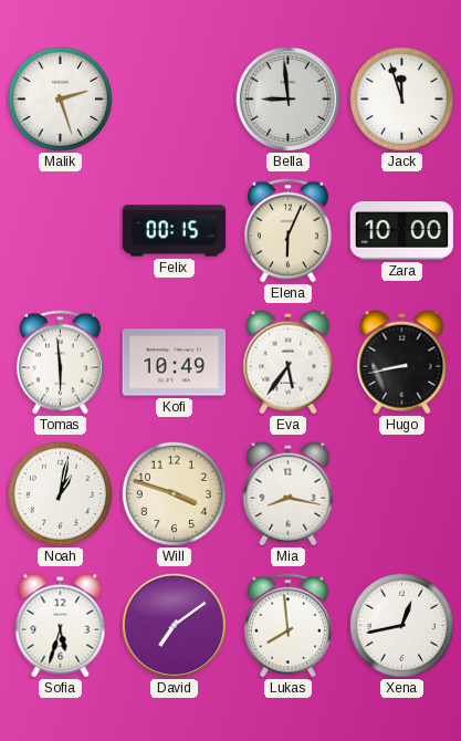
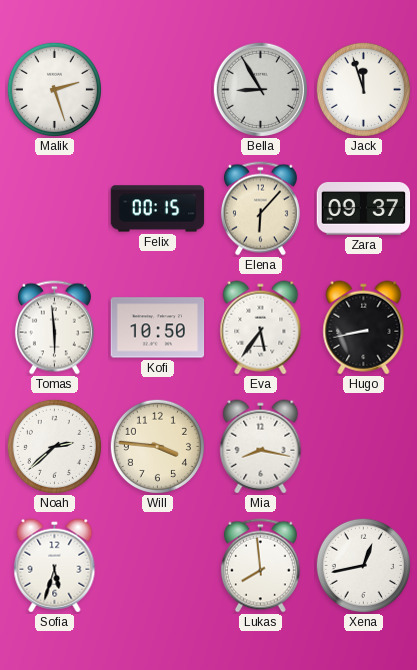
Bella: 8:59 -> 8:55
Elena: 6:04 -> 6:07
Zara: 10:00 -> 09:37
Kofi: 10:49 -> 10:50
Noah: 1:02 -> 2:38
Will: 3:48 -> 3:46
David: 7:09 -> none
